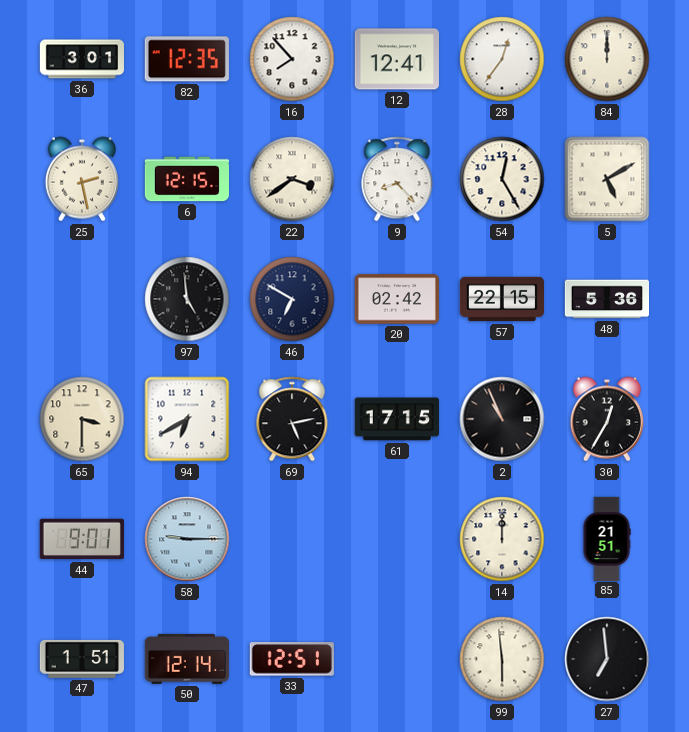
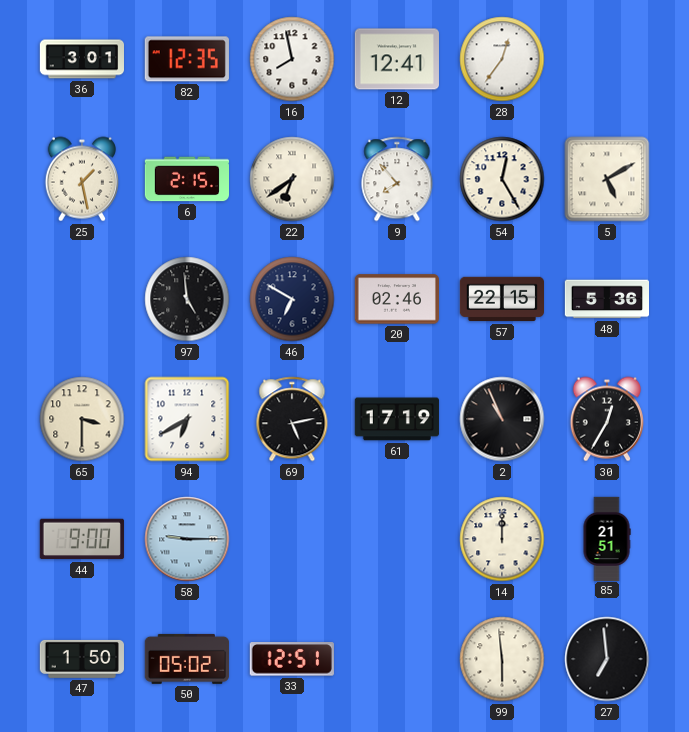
16: 7:53 -> 7:58
84: 12:00 -> none
25: 2:28 -> 1:28
6: 12:15 -> 2:15
22: 3:39 -> 6:39
9: 8:23 -> 7:53
20: 02:42 -> 02:46
61: 17:15 -> 17:19
44: 9:01 -> 9:00
47: 1:51 -> 1:50
50: 12:14 -> 05:02
